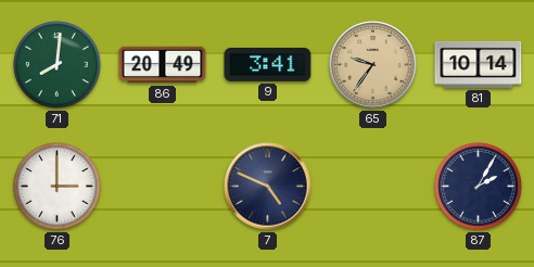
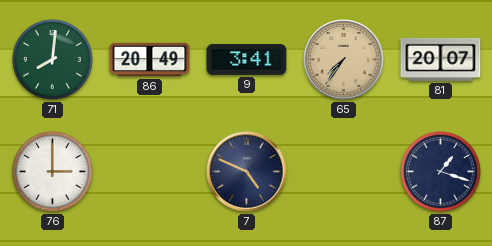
65: 9:36 -> 7:36
81: 10:14 -> 20:07
87: 2:05 -> 1:18
